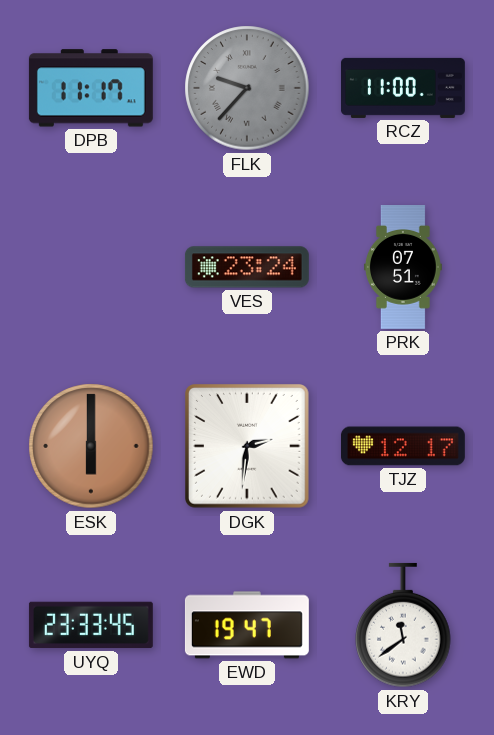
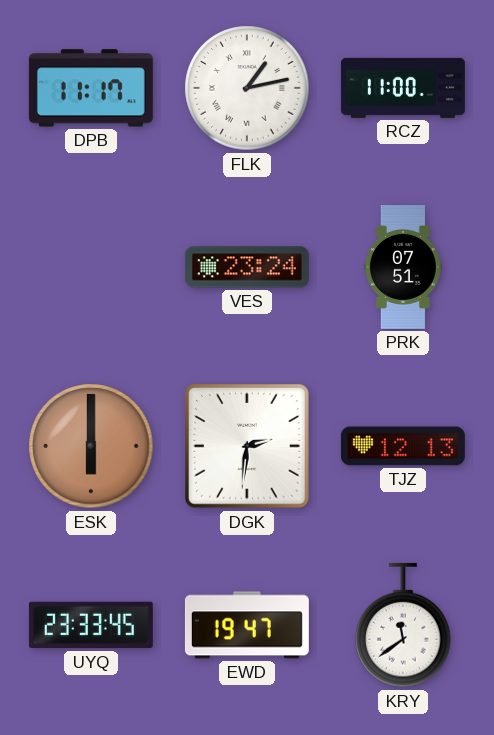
FLK: 9:37 -> 1:13
FLK dial: grey -> white
TJZ: 12:17 -> 12:13
